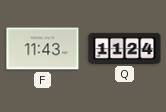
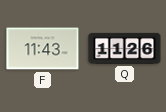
Q: 11:24 -> 11:26
